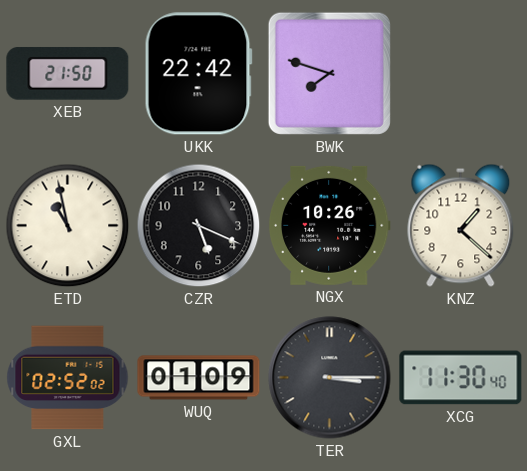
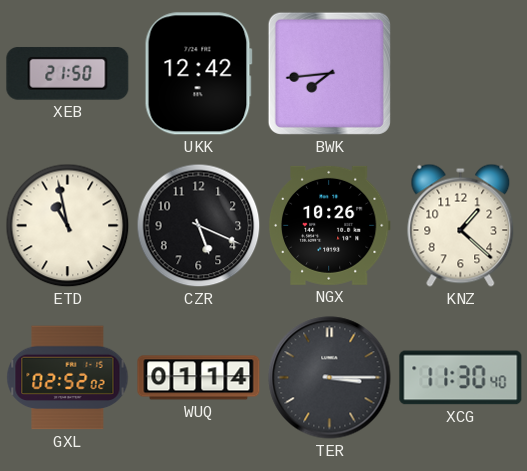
UKK: 22:42 -> 12:42
BWK: 7:48 -> 7:44
WUQ: 01:09 -> 01:14
